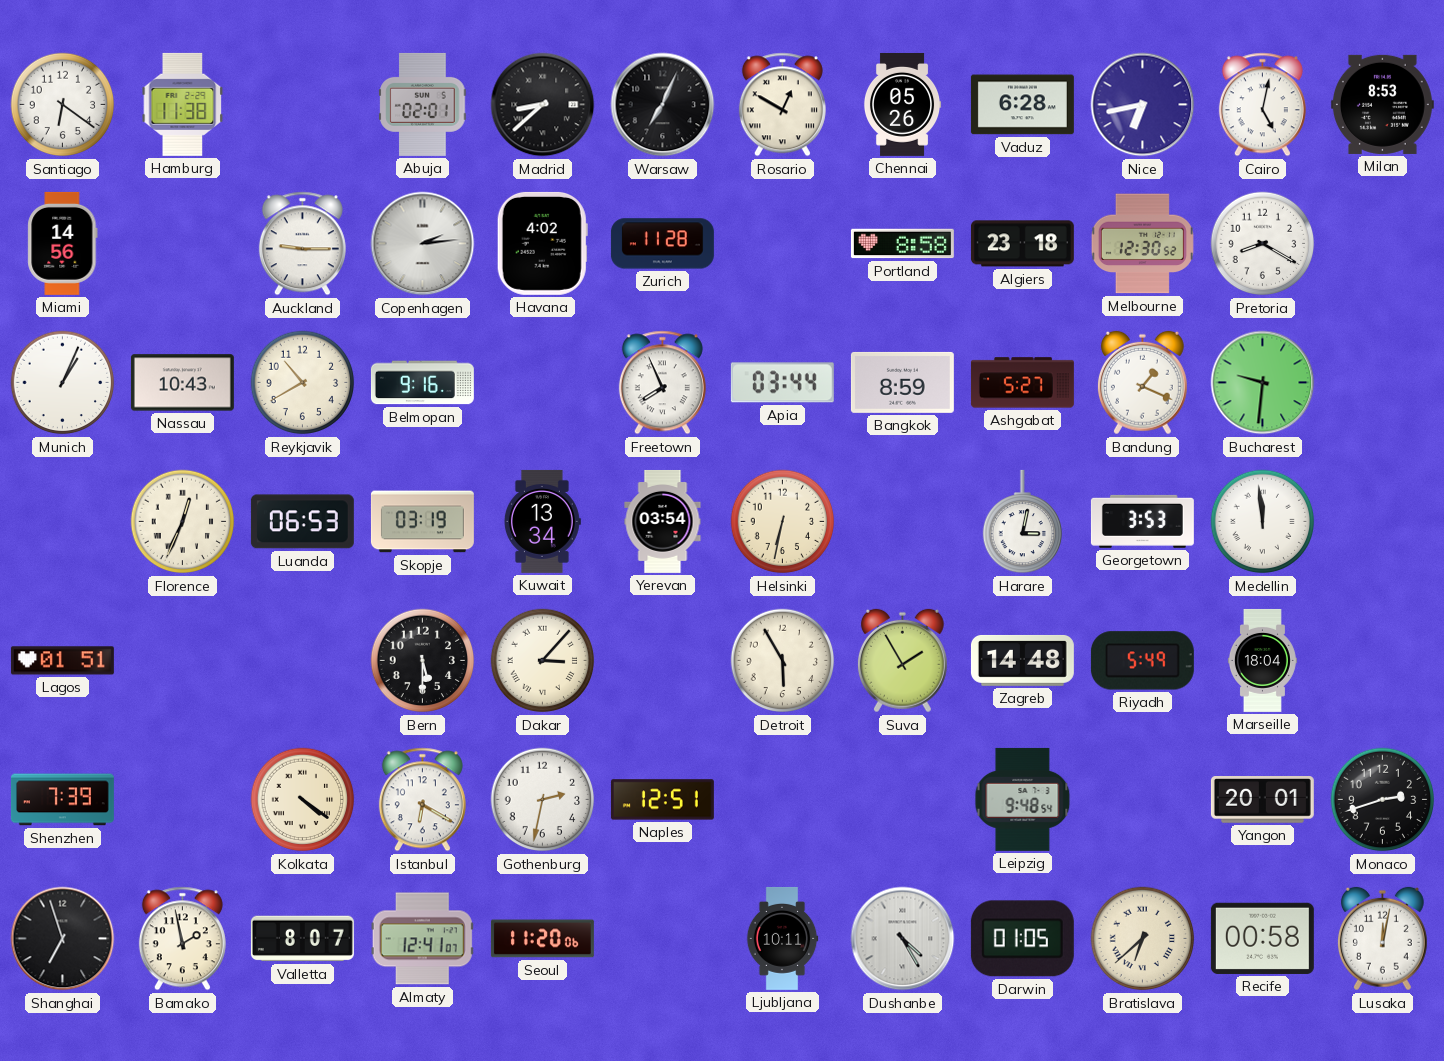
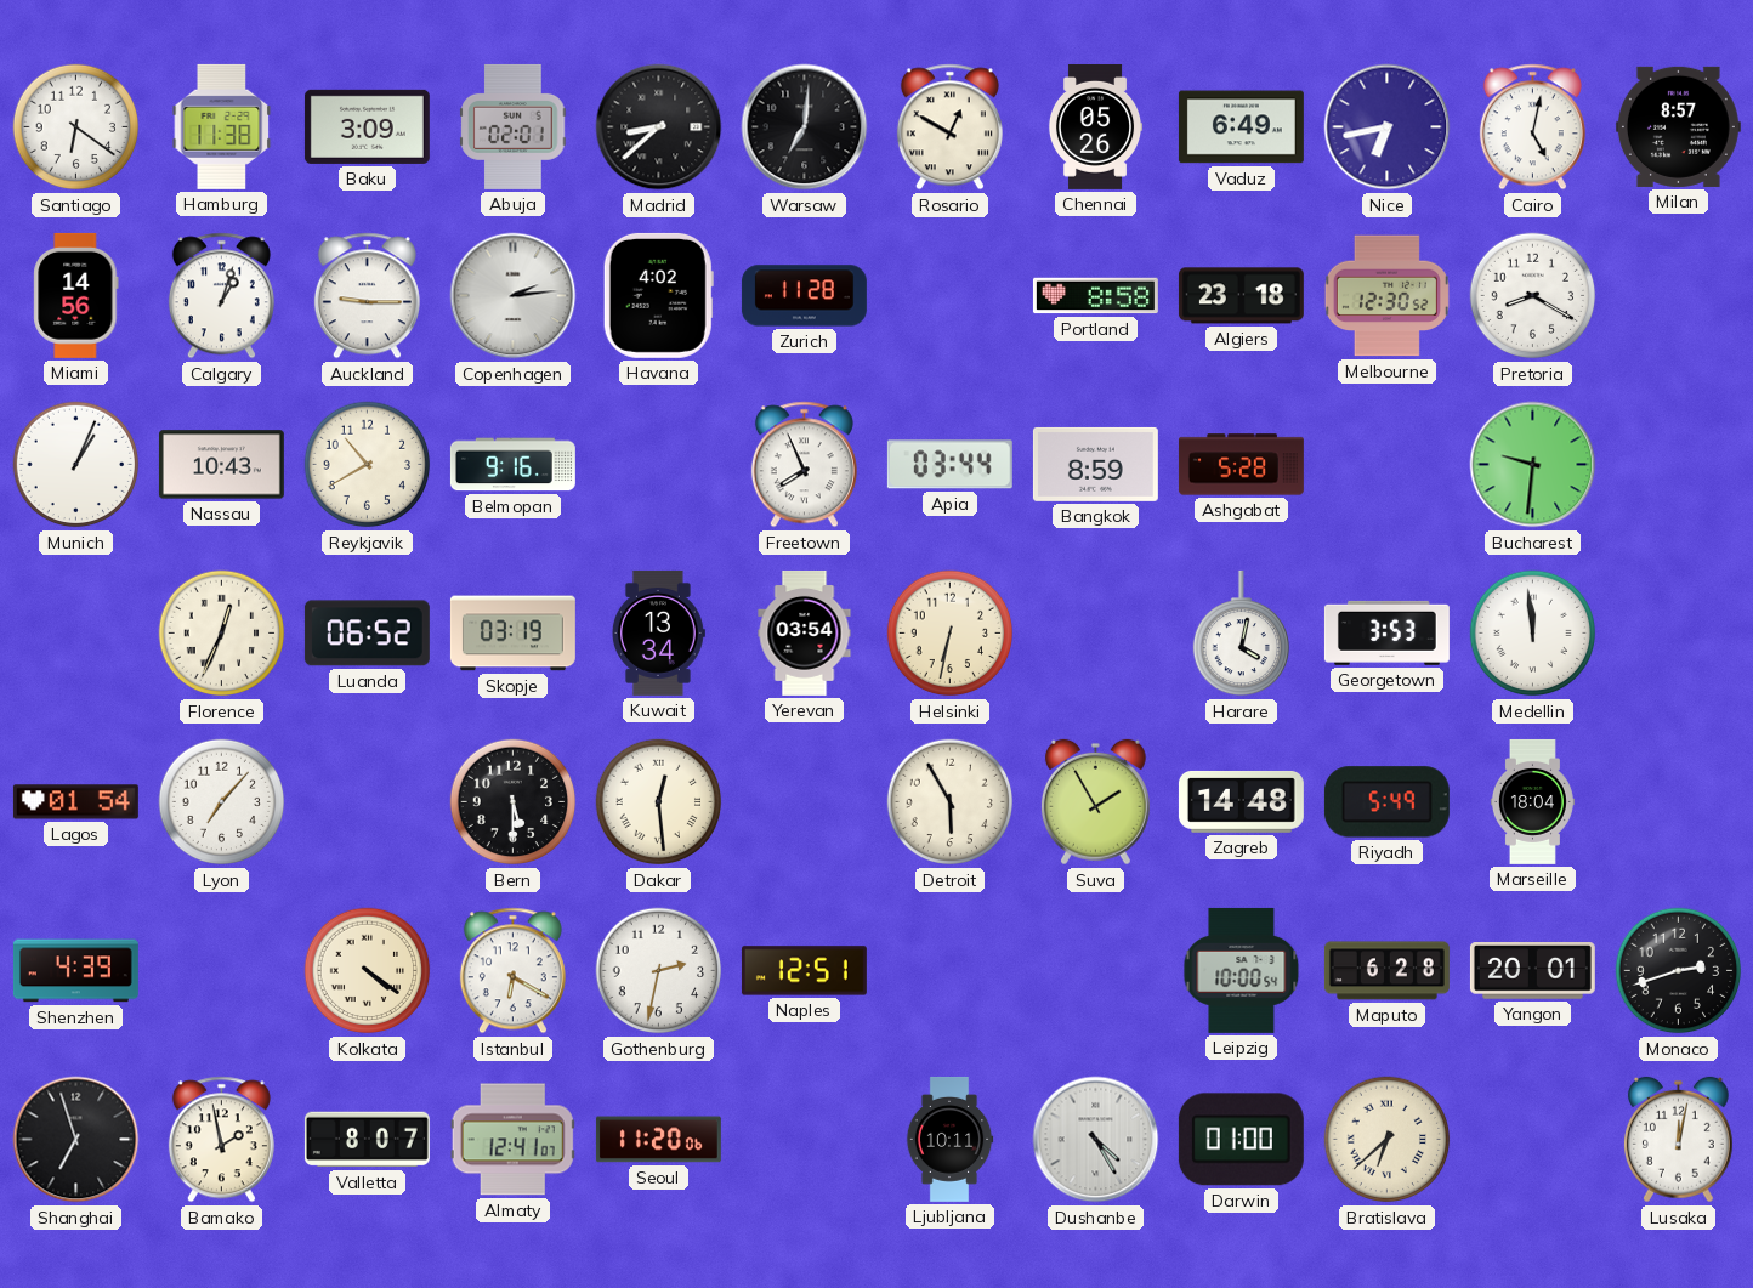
Baku: none -> 3:09
Warsaw: 7:04 -> 7:01
Vaduz: 6:28 -> 6:49
Milan: 8:53 -> 8:57
Calgary: none -> 1:03
Ashgabat: 5:27 -> 5:28
Bandung: 1:19 -> none
Luanda: 06:53 -> 06:52
Harare: 3:02 -> 4:02
Lagos: 01:51 -> 01:54
Lyon: none -> 7:07
Dakar: 3:07 -> 12:29
Shenzhen: 7:39 -> 4:39
Leipzig: 9:48 -> 10:00
Maputo: none -> 6:28
Darwin: 01:05 -> 01:00
Recife: 00:58 -> none
